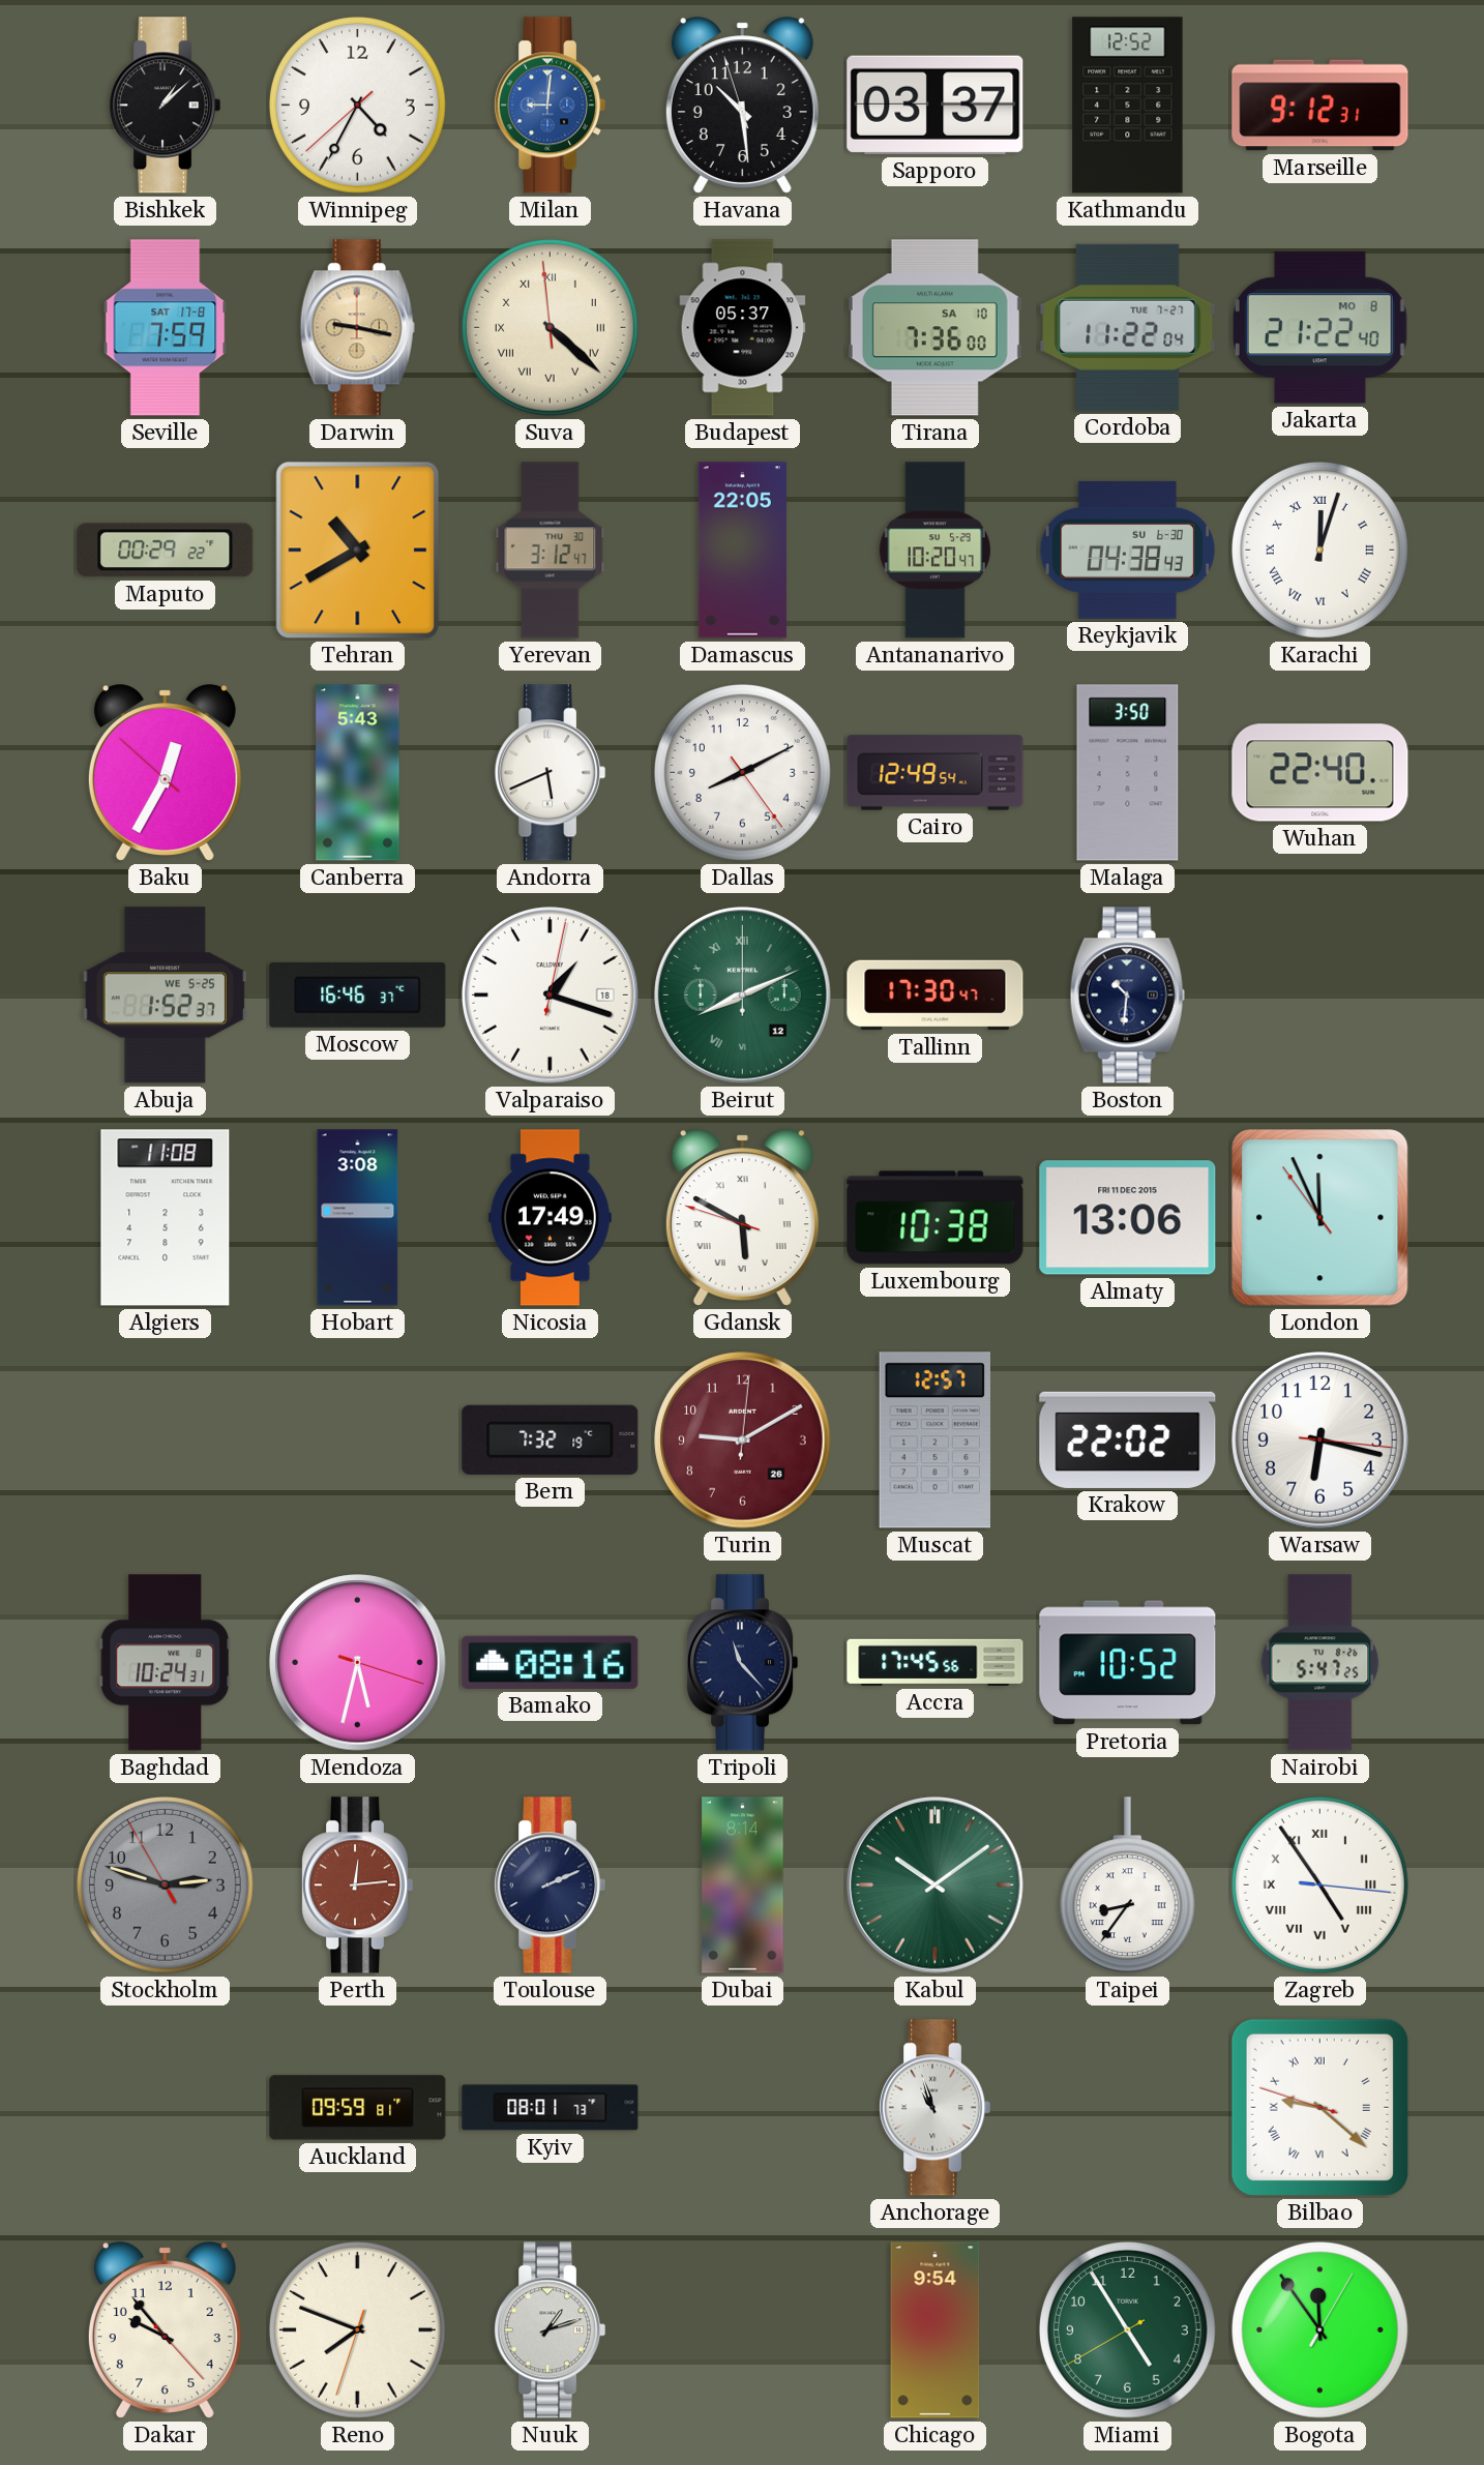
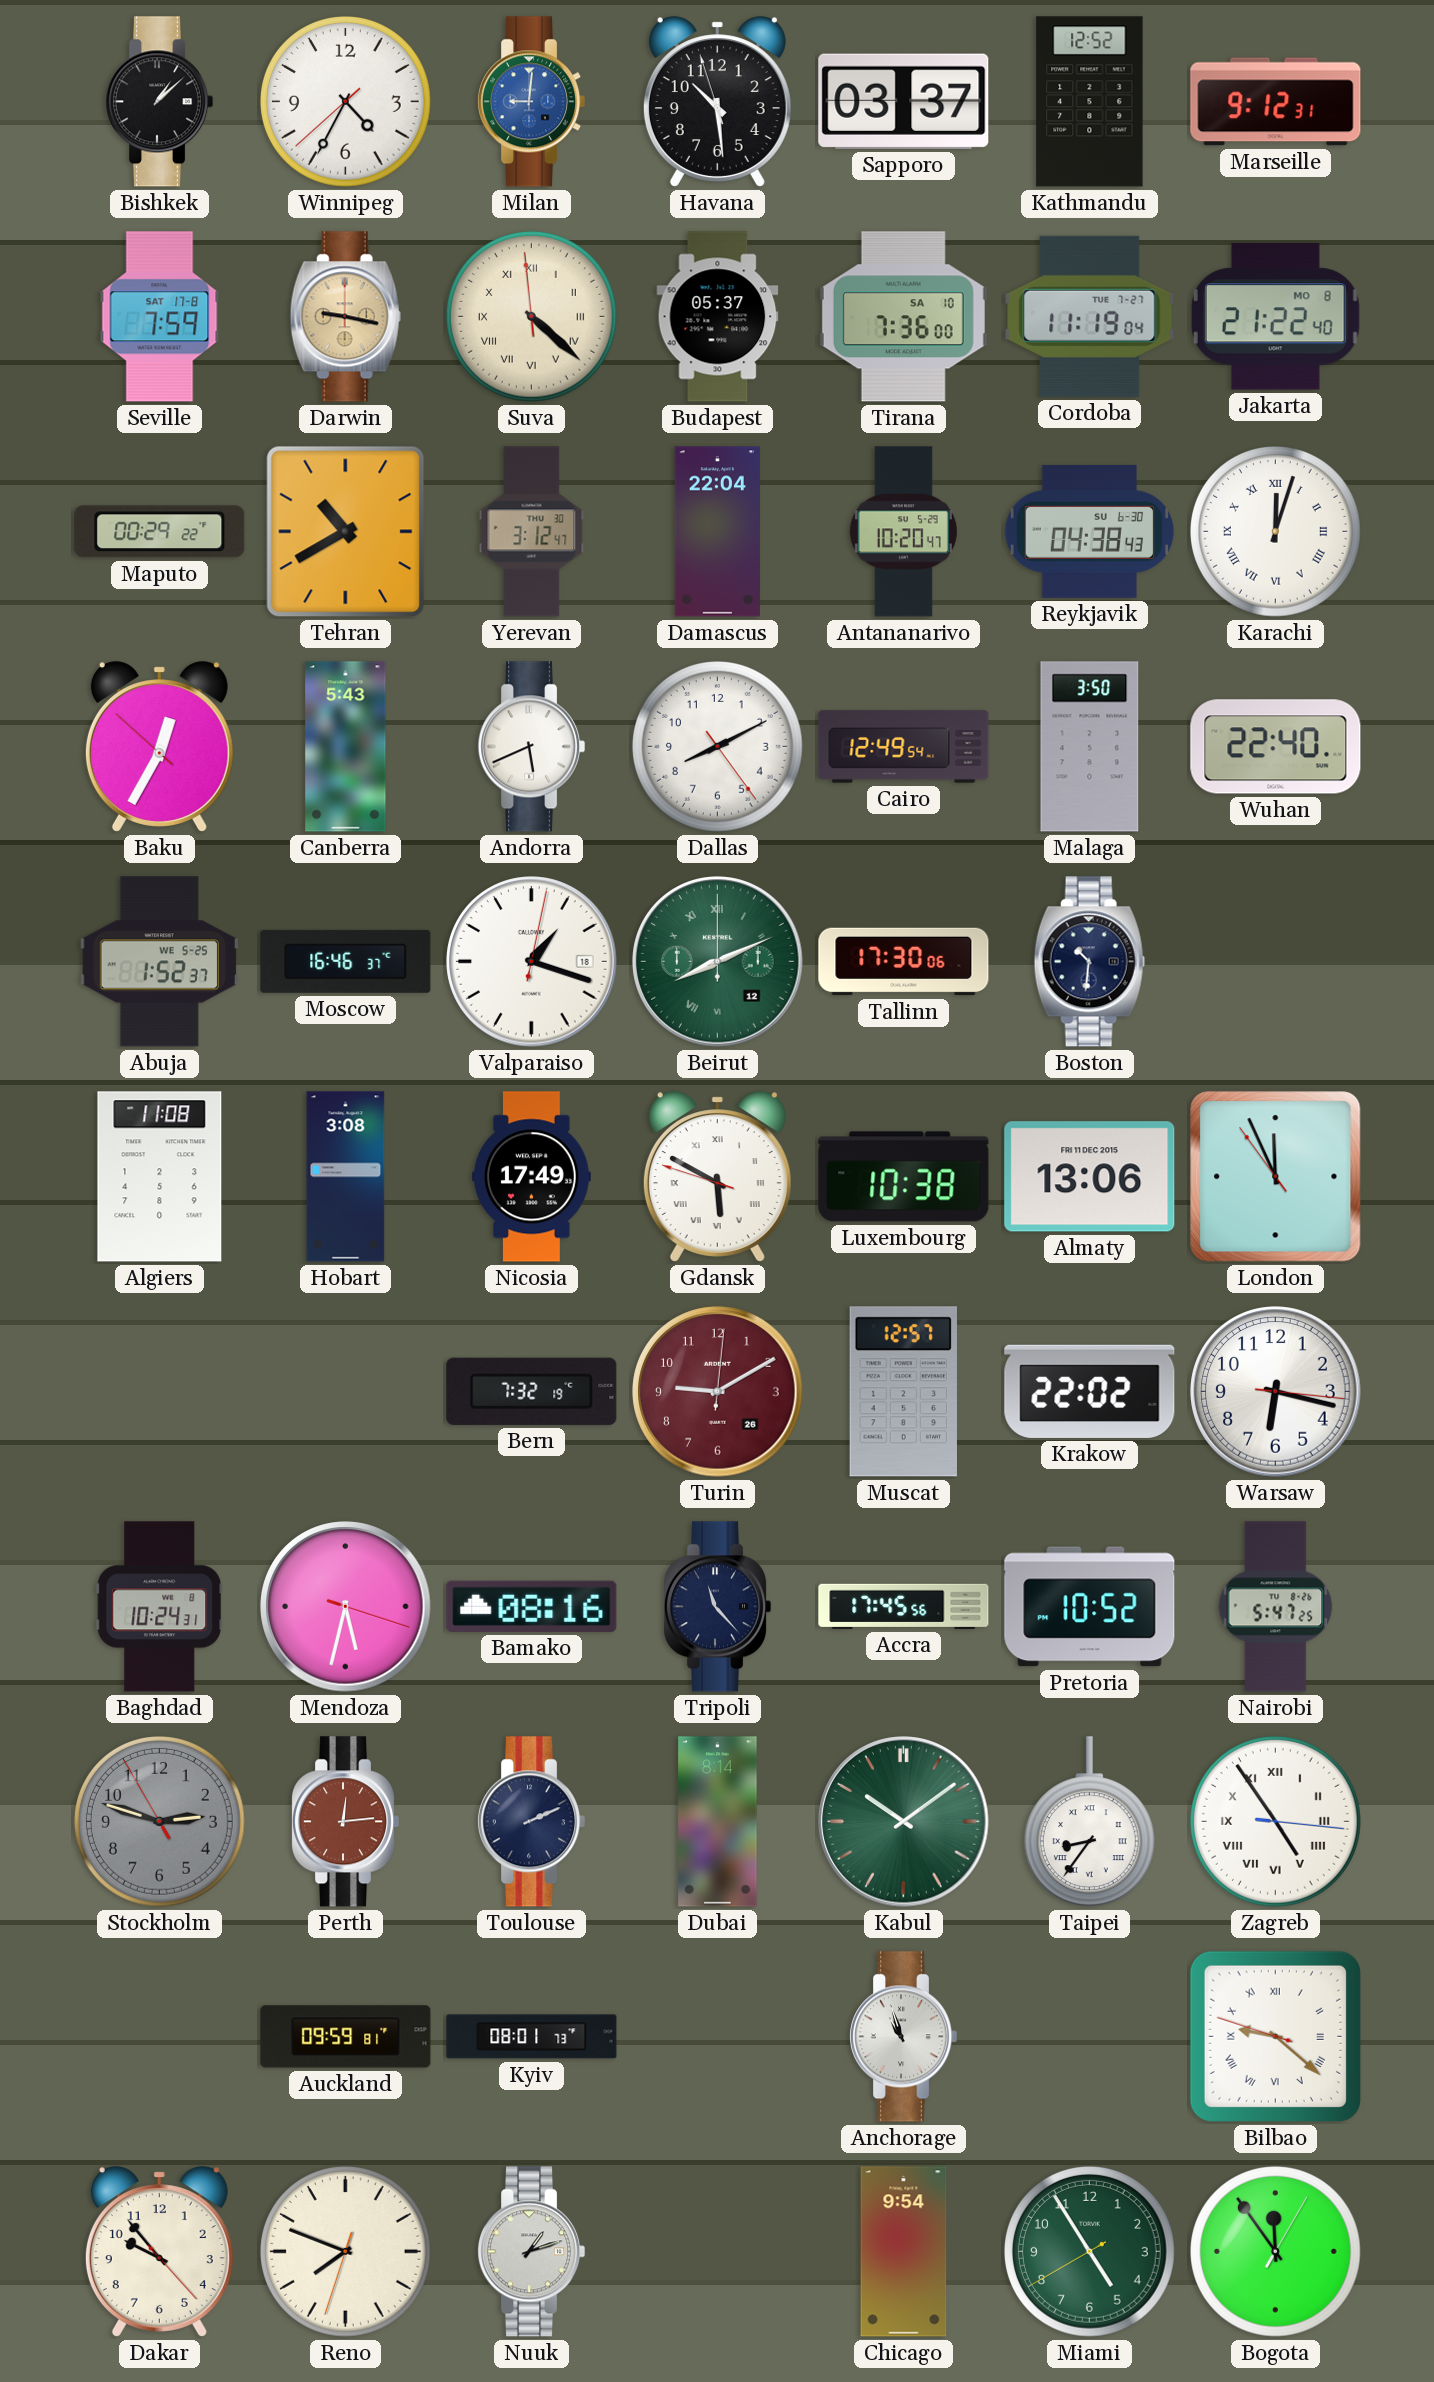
Cordoba: 11:22 -> 11:19
Damascus: 22:05 -> 22:04
Tallinn: 17:30:47 -> 17:30:06
